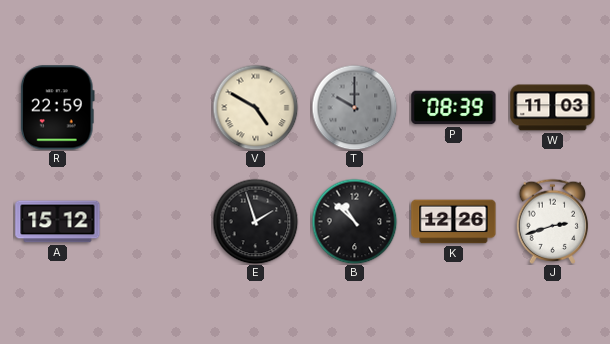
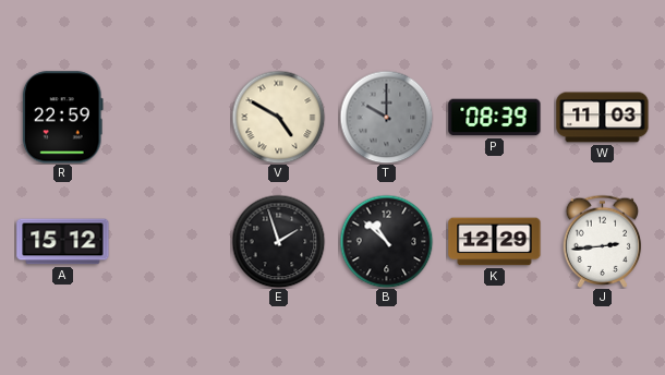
K: 12:26 -> 12:29
J: 2:42 -> 2:44
